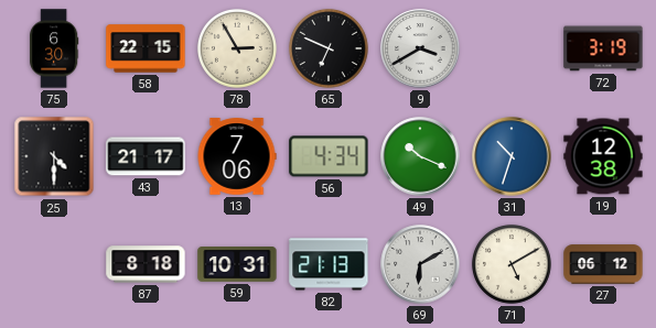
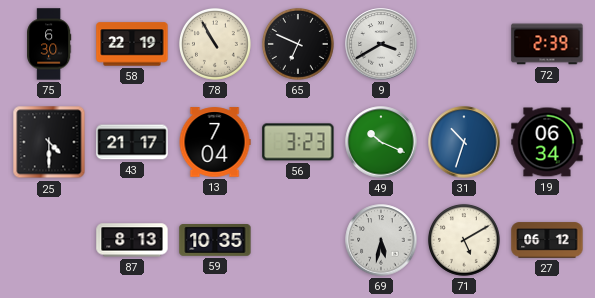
58: 22:15 -> 22:19
78: 2:55 -> 10:55
72: 3:19 -> 2:39
13: 7:06 -> 7:04
56: 4:34 -> 3:23
19: 12:38 -> 06:34
87: 8:18 -> 8:13
59: 10:31 -> 10:35
82: 21:13 -> none
69: 6:10 -> 5:32
